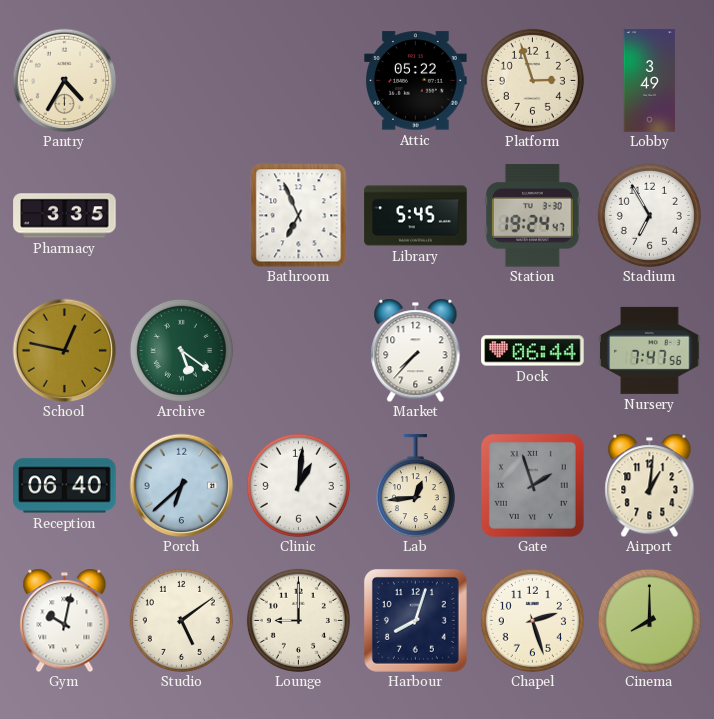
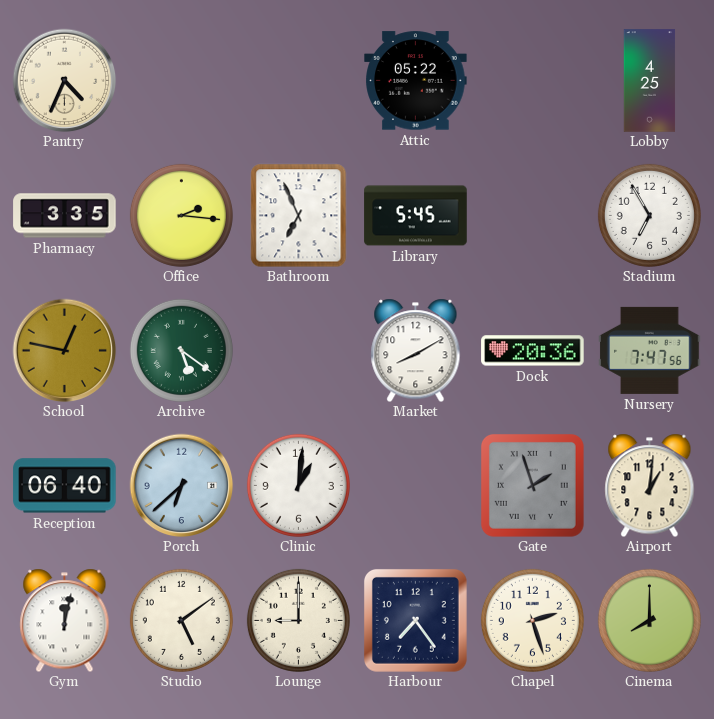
Pantry: 4:35 -> 4:34
Platform: 2:57 -> none
Lobby: 3:49 -> 4:25
Office: none -> 2:16
Station: 19:24 -> none
Market: 7:37 -> 8:10
Dock: 06:44 -> 20:36
Lab: 12:44 -> none
Gym: 10:02 -> 12:02
Harbour: 8:03 -> 7:24
